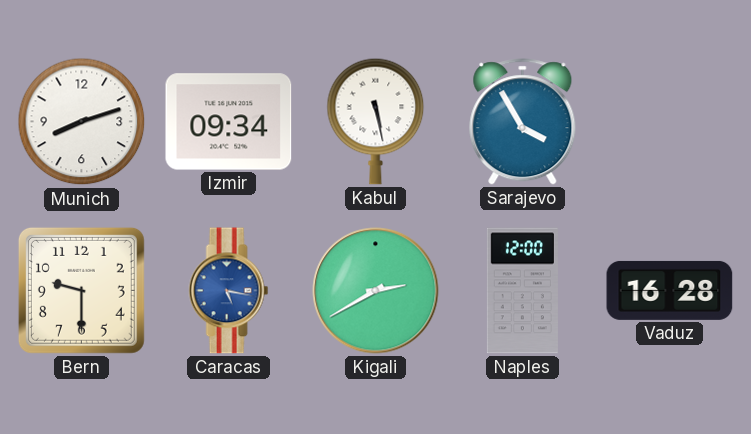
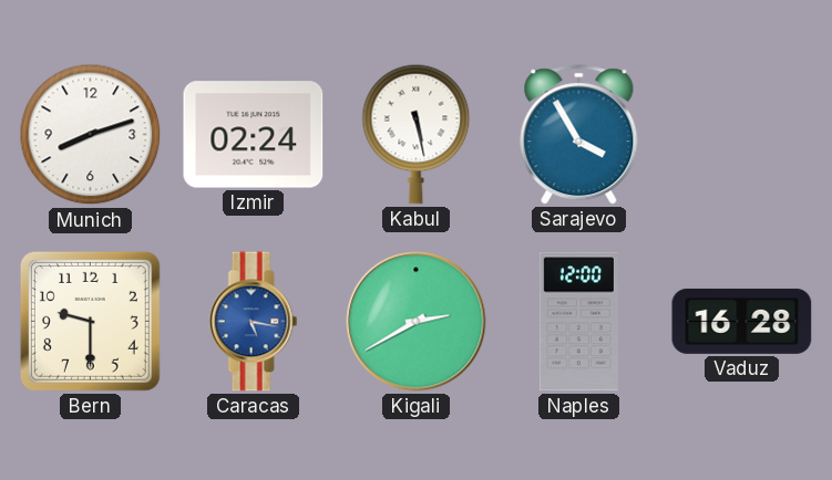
Izmir: 09:34 -> 02:24
